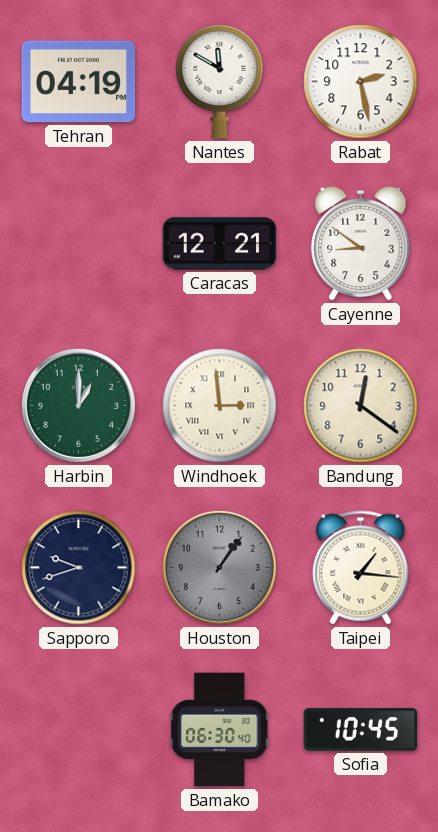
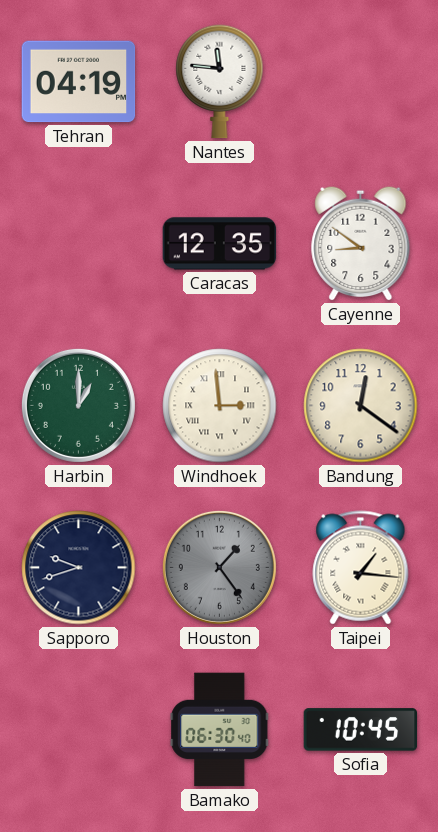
Nantes: 11:50 -> 11:46
Rabat: 2:28 -> none
Caracas: 12:21 -> 12:35
Houston: 1:06 -> 1:24
